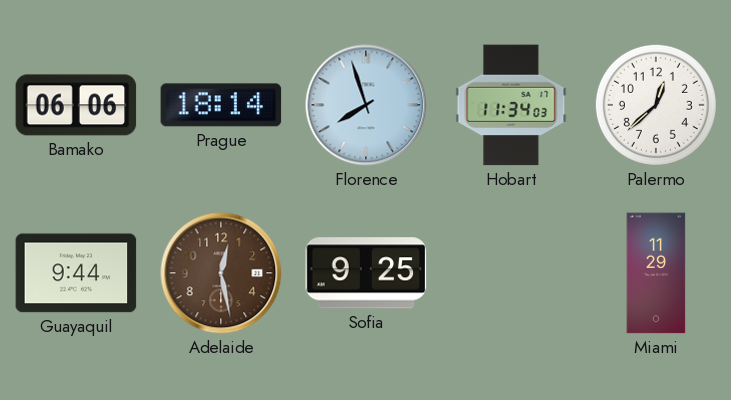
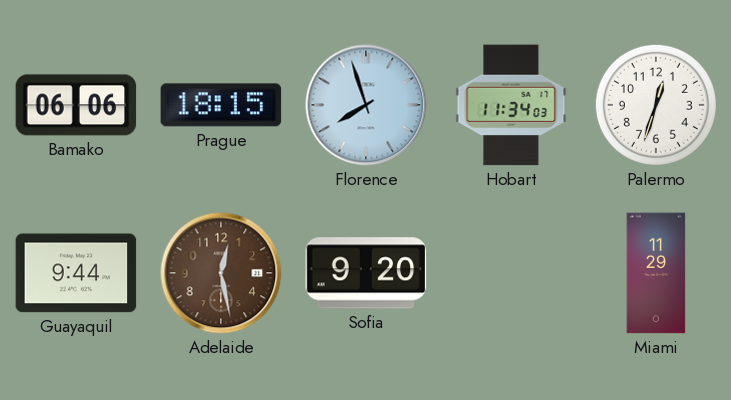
Prague: 18:14 -> 18:15
Palermo: 12:38 -> 12:33
Sofia: 9:25 -> 9:20
